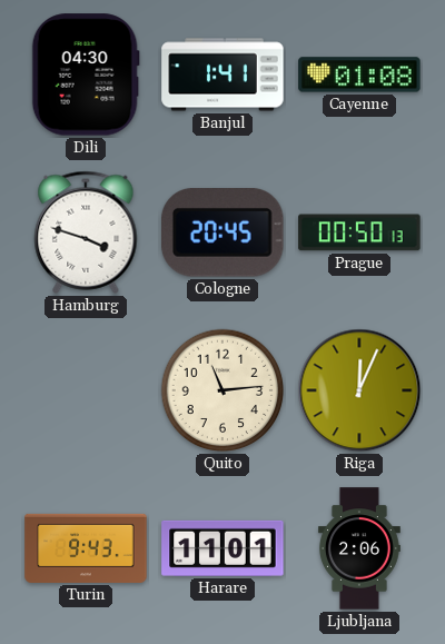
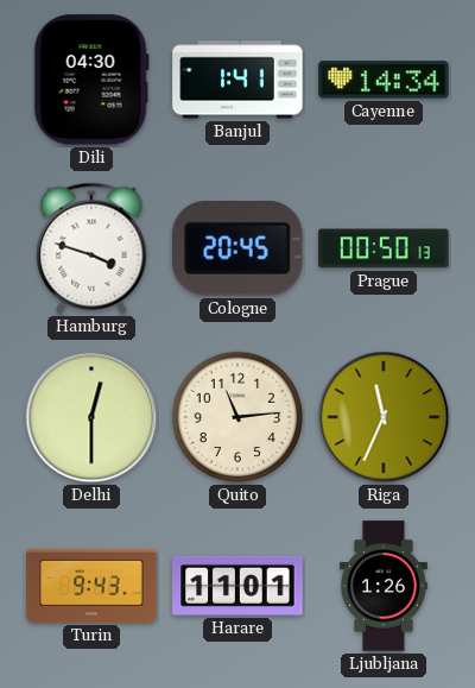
Cayenne: 01:08 -> 14:34
Delhi: none -> 12:30
Riga: 12:04 -> 11:34
Ljubljana: 2:06 -> 1:26
